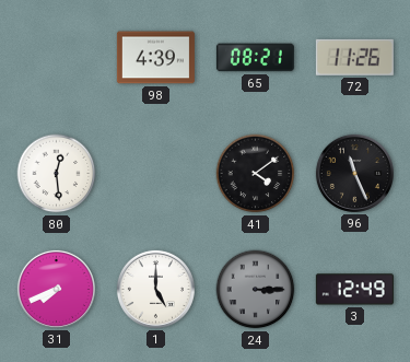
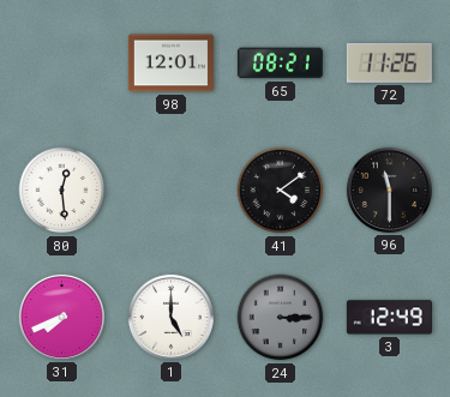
98: 4:39 -> 12:01
96: 11:26 -> 11:30
